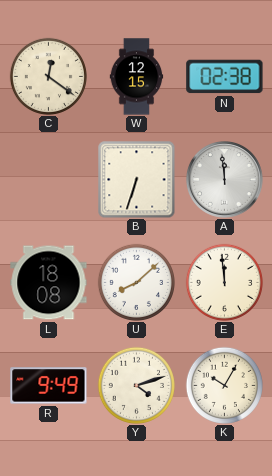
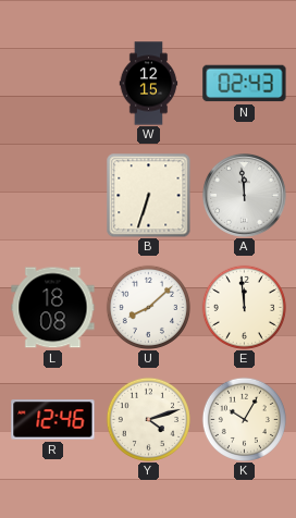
C: 12:21 -> none
N: 02:38 -> 02:43
R: 9:49 -> 12:46
